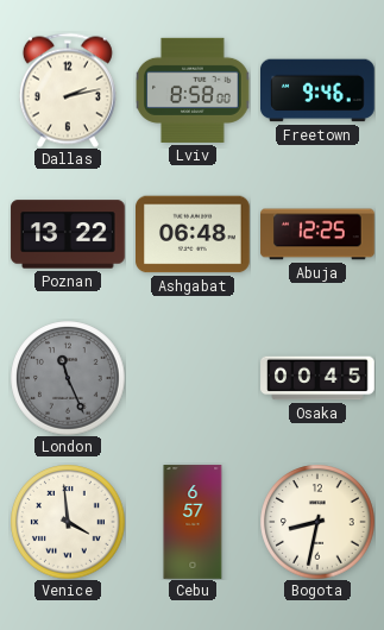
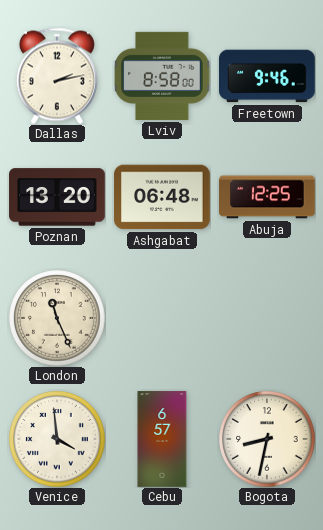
Poznan: 13:22 -> 13:20
London dial: grey -> cream
Osaka: 00:45 -> none
